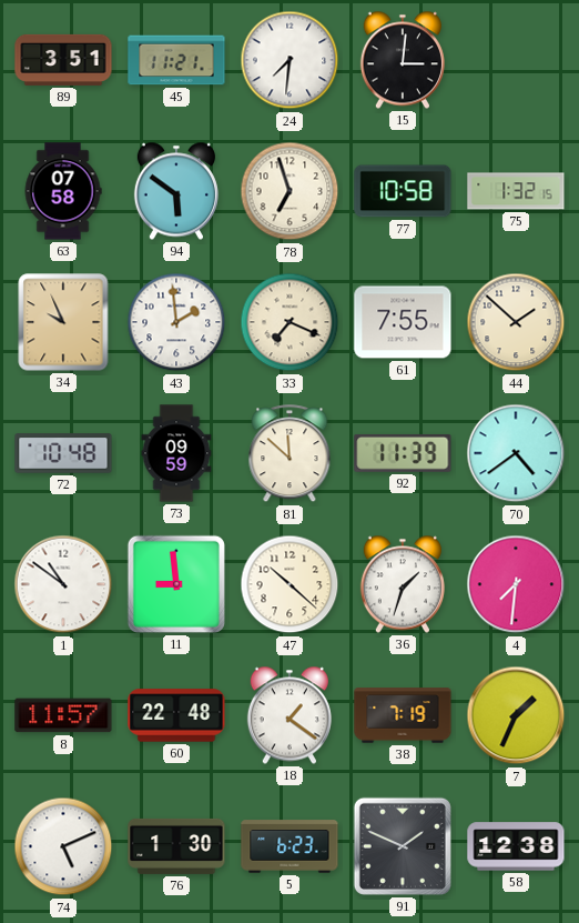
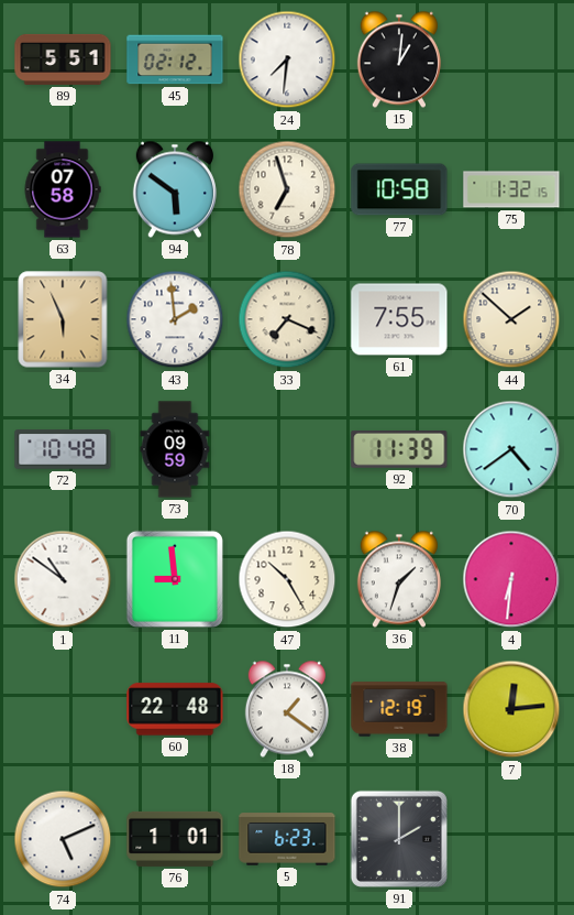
89: 3:51 -> 5:51
45: 11:21 -> 02:12
15: 3:01 -> 1:01
34: 9:56 -> 5:56
81: 11:52 -> none
47: 10:22 -> 10:25
4: 7:31 -> 6:31
8: 11:57 -> none
38: 7:19 -> 12:19
7: 1:34 -> 12:14
76: 1:30 -> 1:01
91: 1:49 -> 2:00
58: 12:38 -> none
